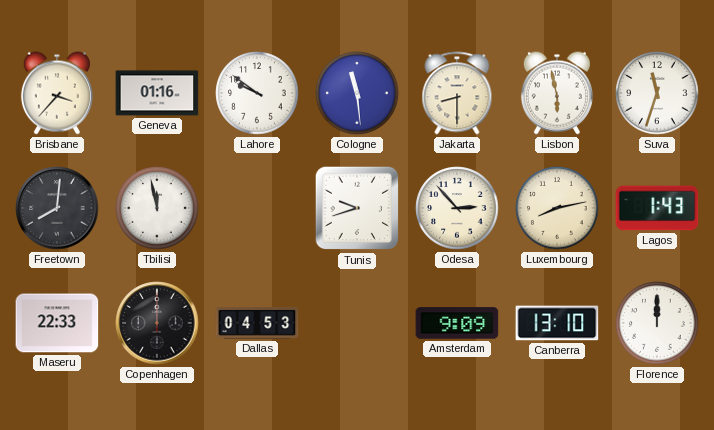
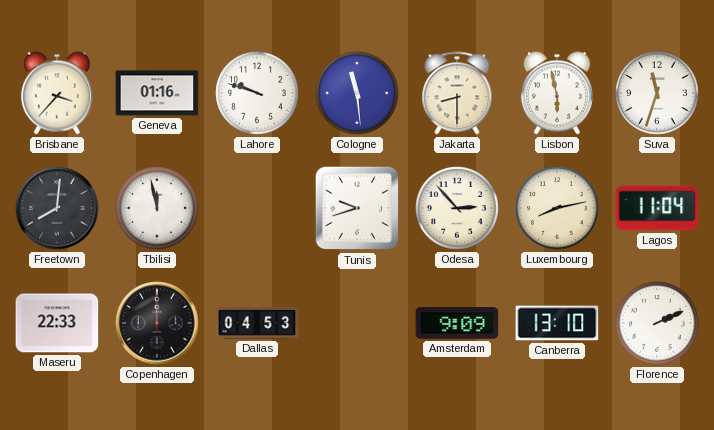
Lahore: 9:51 -> 9:48
Lagos: 1:43 -> 11:04
Florence: 12:00 -> 2:11
